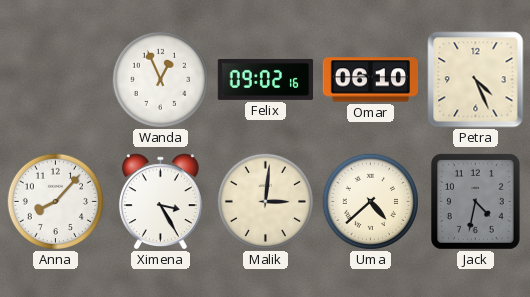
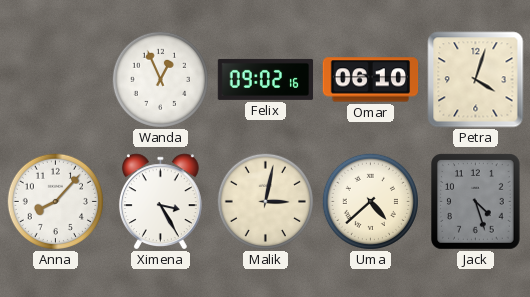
Petra: 4:26 -> 4:03
Malik: 3:01 -> 3:02
Jack: 4:32 -> 4:27
